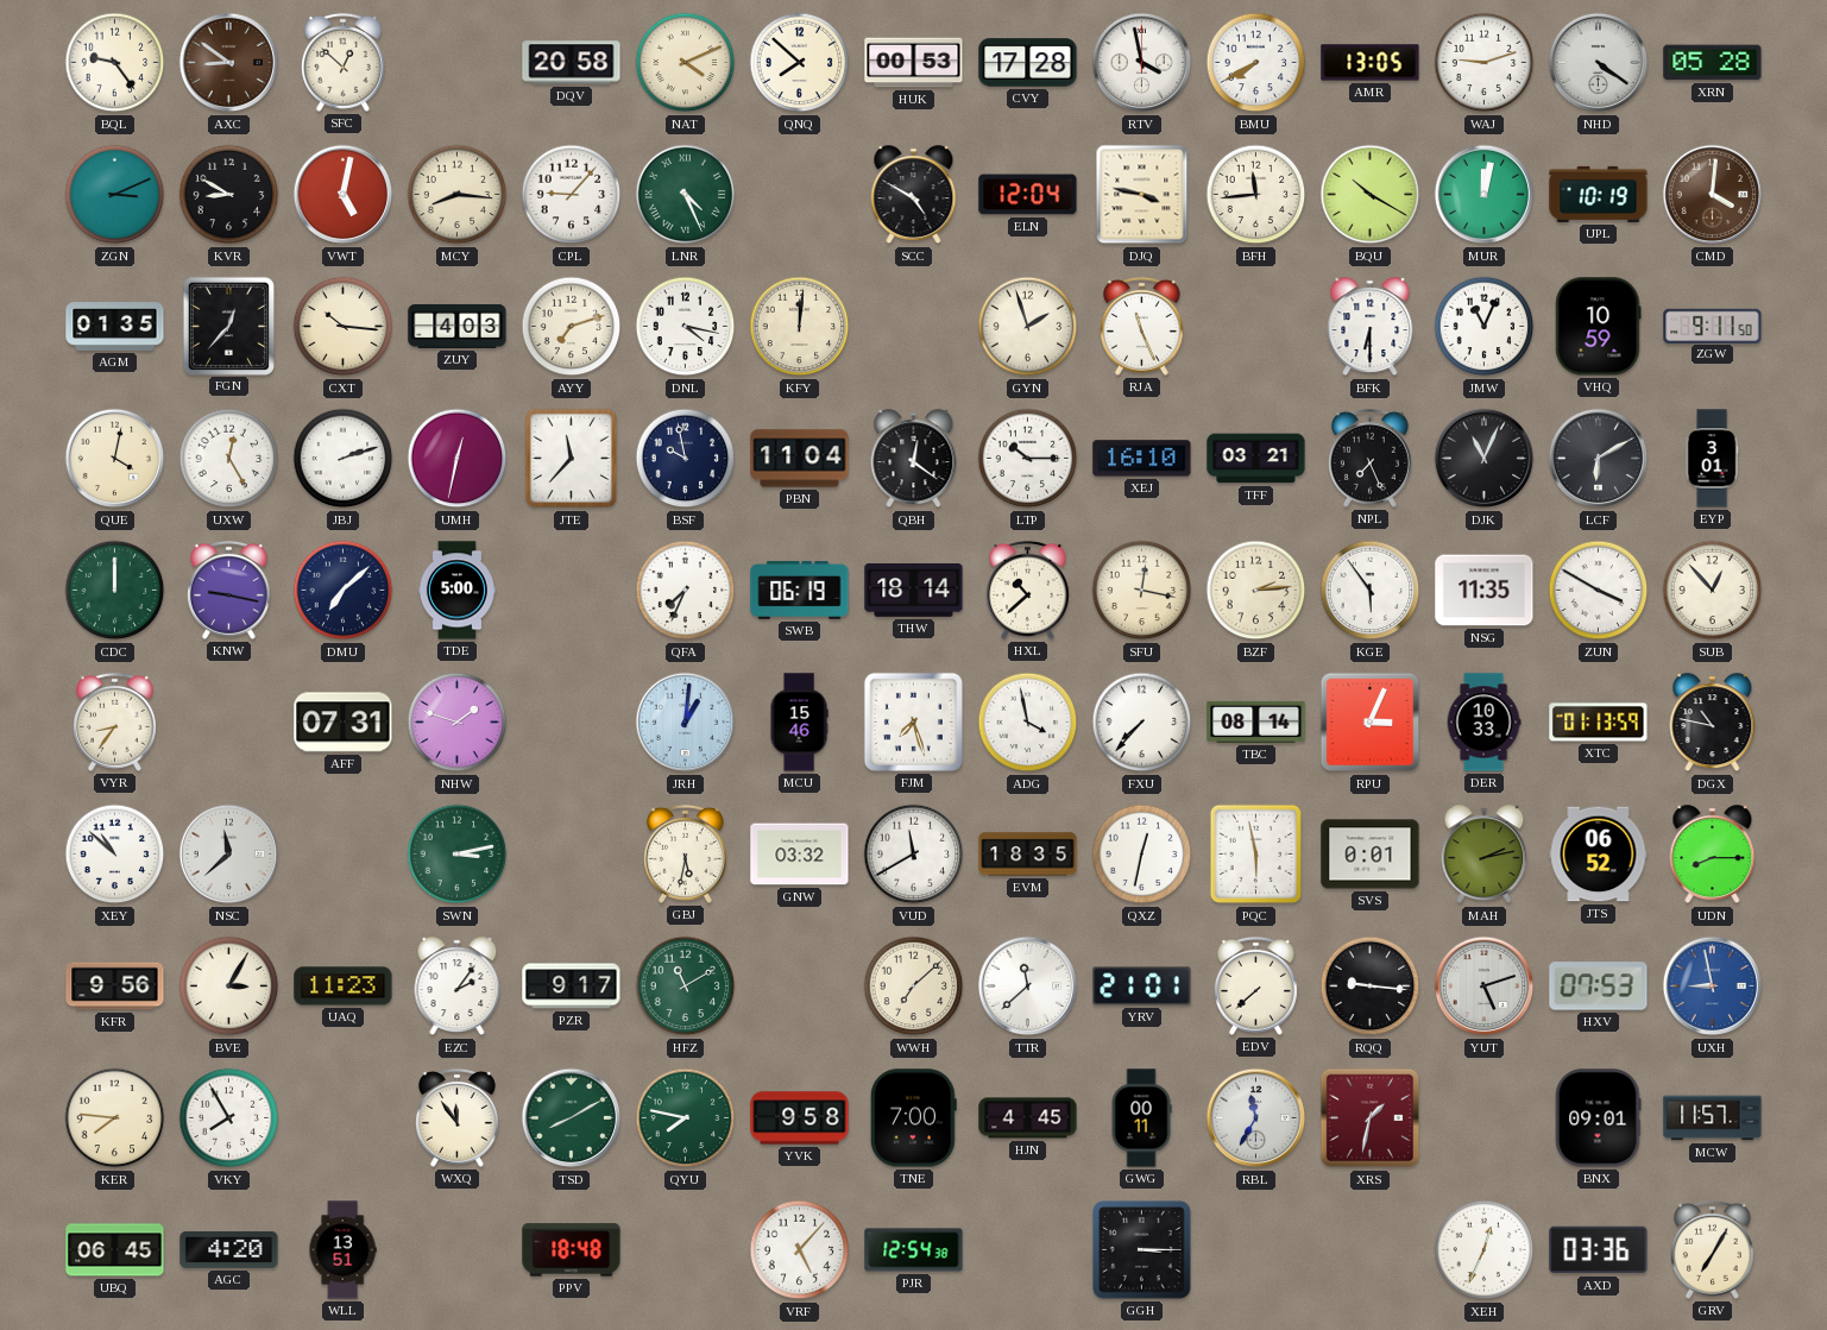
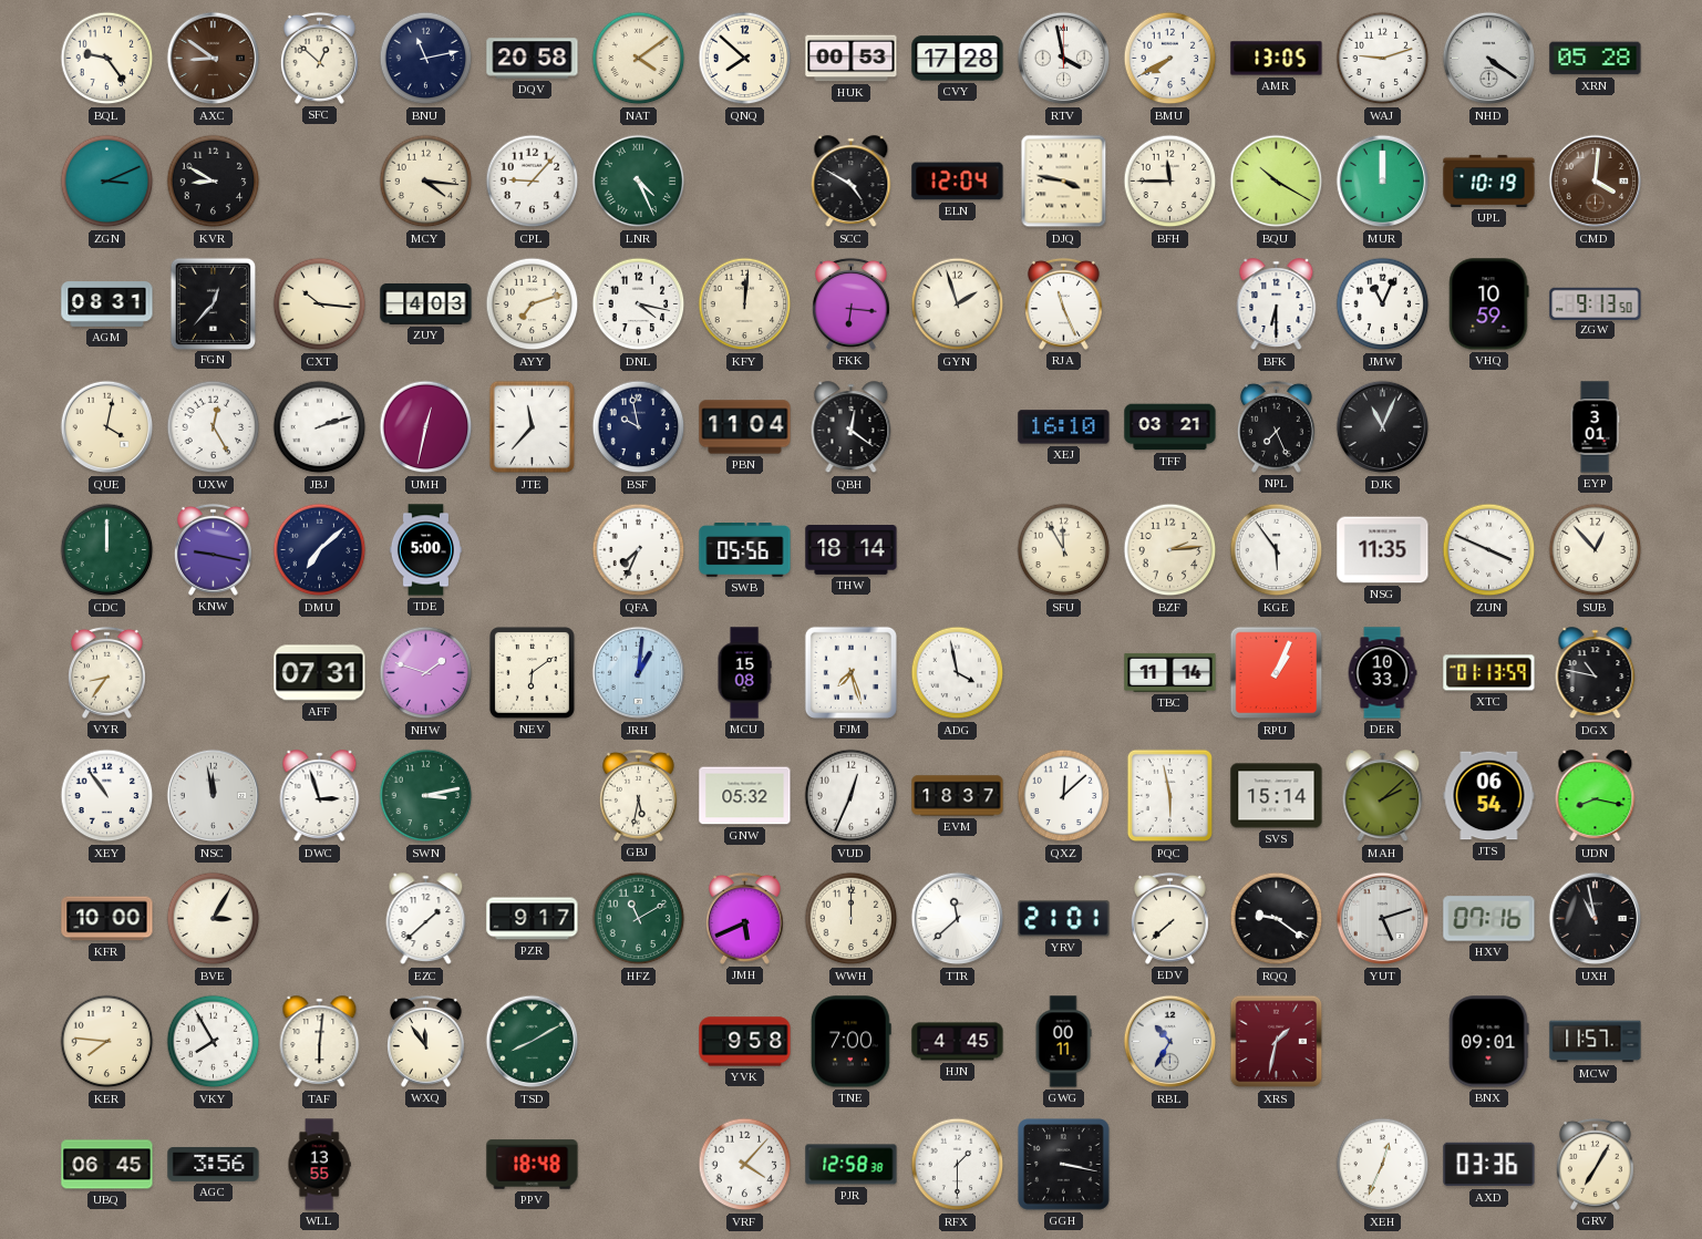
BNU: none -> 11:13
NAT: 4:11 -> 4:09
VWT: 5:02 -> none
MCY: 8:16 -> 4:16
BFH: 11:44 -> 11:45
MUR: 12:02 -> 12:00
AGM: 01:35 -> 08:31
FKK: none -> 6:16
ZGW: 9:11 -> 9:13
LTP: 10:15 -> none
LCF: 6:10 -> none
SWB: 06:19 -> 05:56
HXL: 10:38 -> none
SFU: 12:17 -> 11:55
ZUN: 3:50 -> 3:49
NEV: none -> 6:09
MCU: 15:46 -> 15:08
FXU: 7:37 -> none
TBC: 08:14 -> 11:14
RPU: 3:04 -> 1:04
XEY: 10:52 -> 10:54
NSC: 11:38 -> 11:58
DWC: none -> 2:57
GNW: 03:32 -> 05:32
VUD: 11:40 -> 12:34
EVM: 18:35 -> 18:37
QXZ: 12:32 -> 12:08
SVS: 0:01 -> 15:14
MAH: 2:13 -> 2:08
JTS: 06:52 -> 06:54
UDN: 8:15 -> 8:17
KFR: 9:56 -> 10:00
UAQ: 11:23 -> none
EZC: 2:06 -> 1:38
JMH: none -> 5:41
WWH: 7:08 -> 12:00
RQQ: 9:16 -> 9:21
HXV: 07:53 -> 07:16
UXH: 8:58 -> 10:58
UXH dial: blue -> black
TAF: none -> 6:01
QYU: 7:47 -> none
RBL: 11:35 -> 10:35
AGC: 4:20 -> 3:56
WLL: 13:51 -> 13:55
VRF: 5:07 -> 4:07
PJR: 12:54 -> 12:58
RFX: none -> 1:30
GGH: 3:15 -> 3:17
